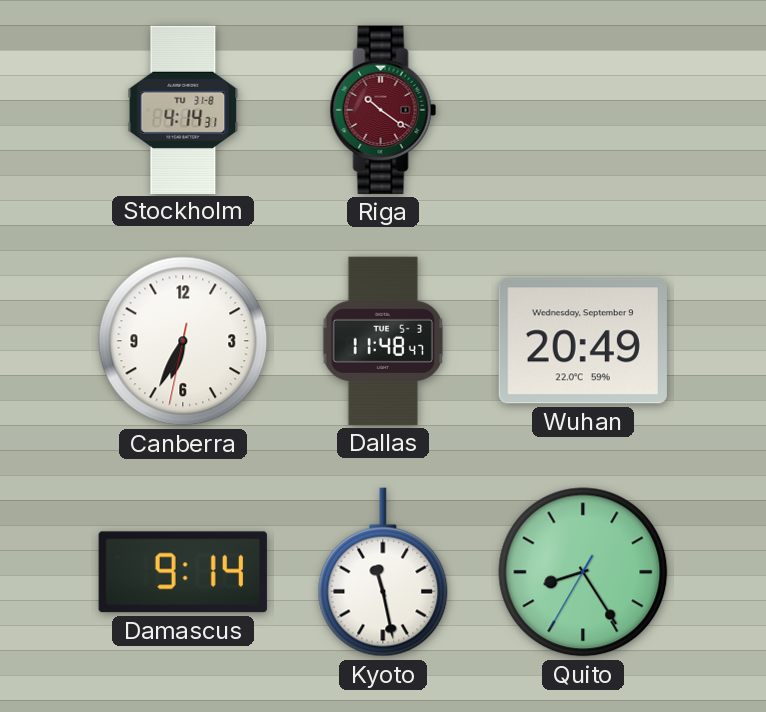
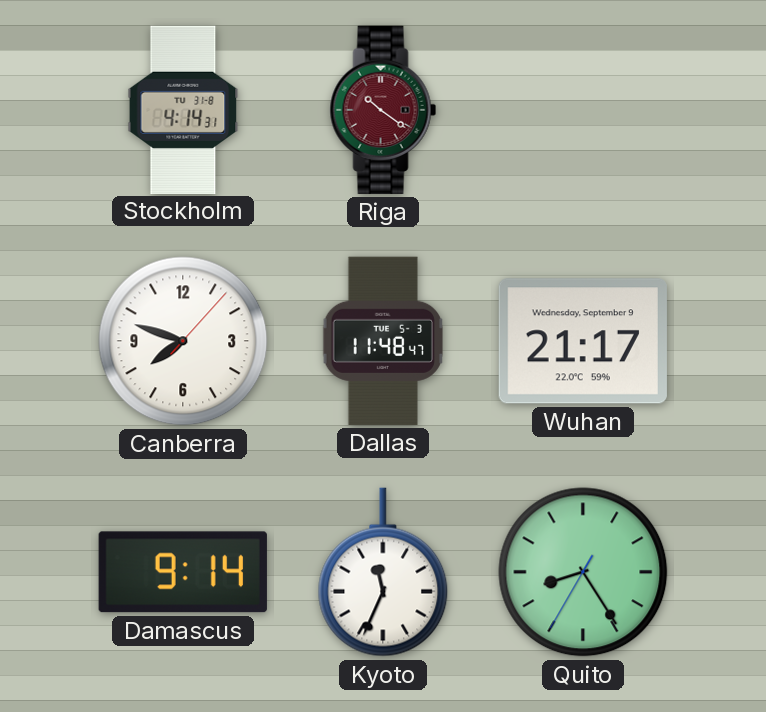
Canberra: 6:34 -> 7:48
Wuhan: 20:49 -> 21:17
Kyoto: 11:28 -> 11:34
